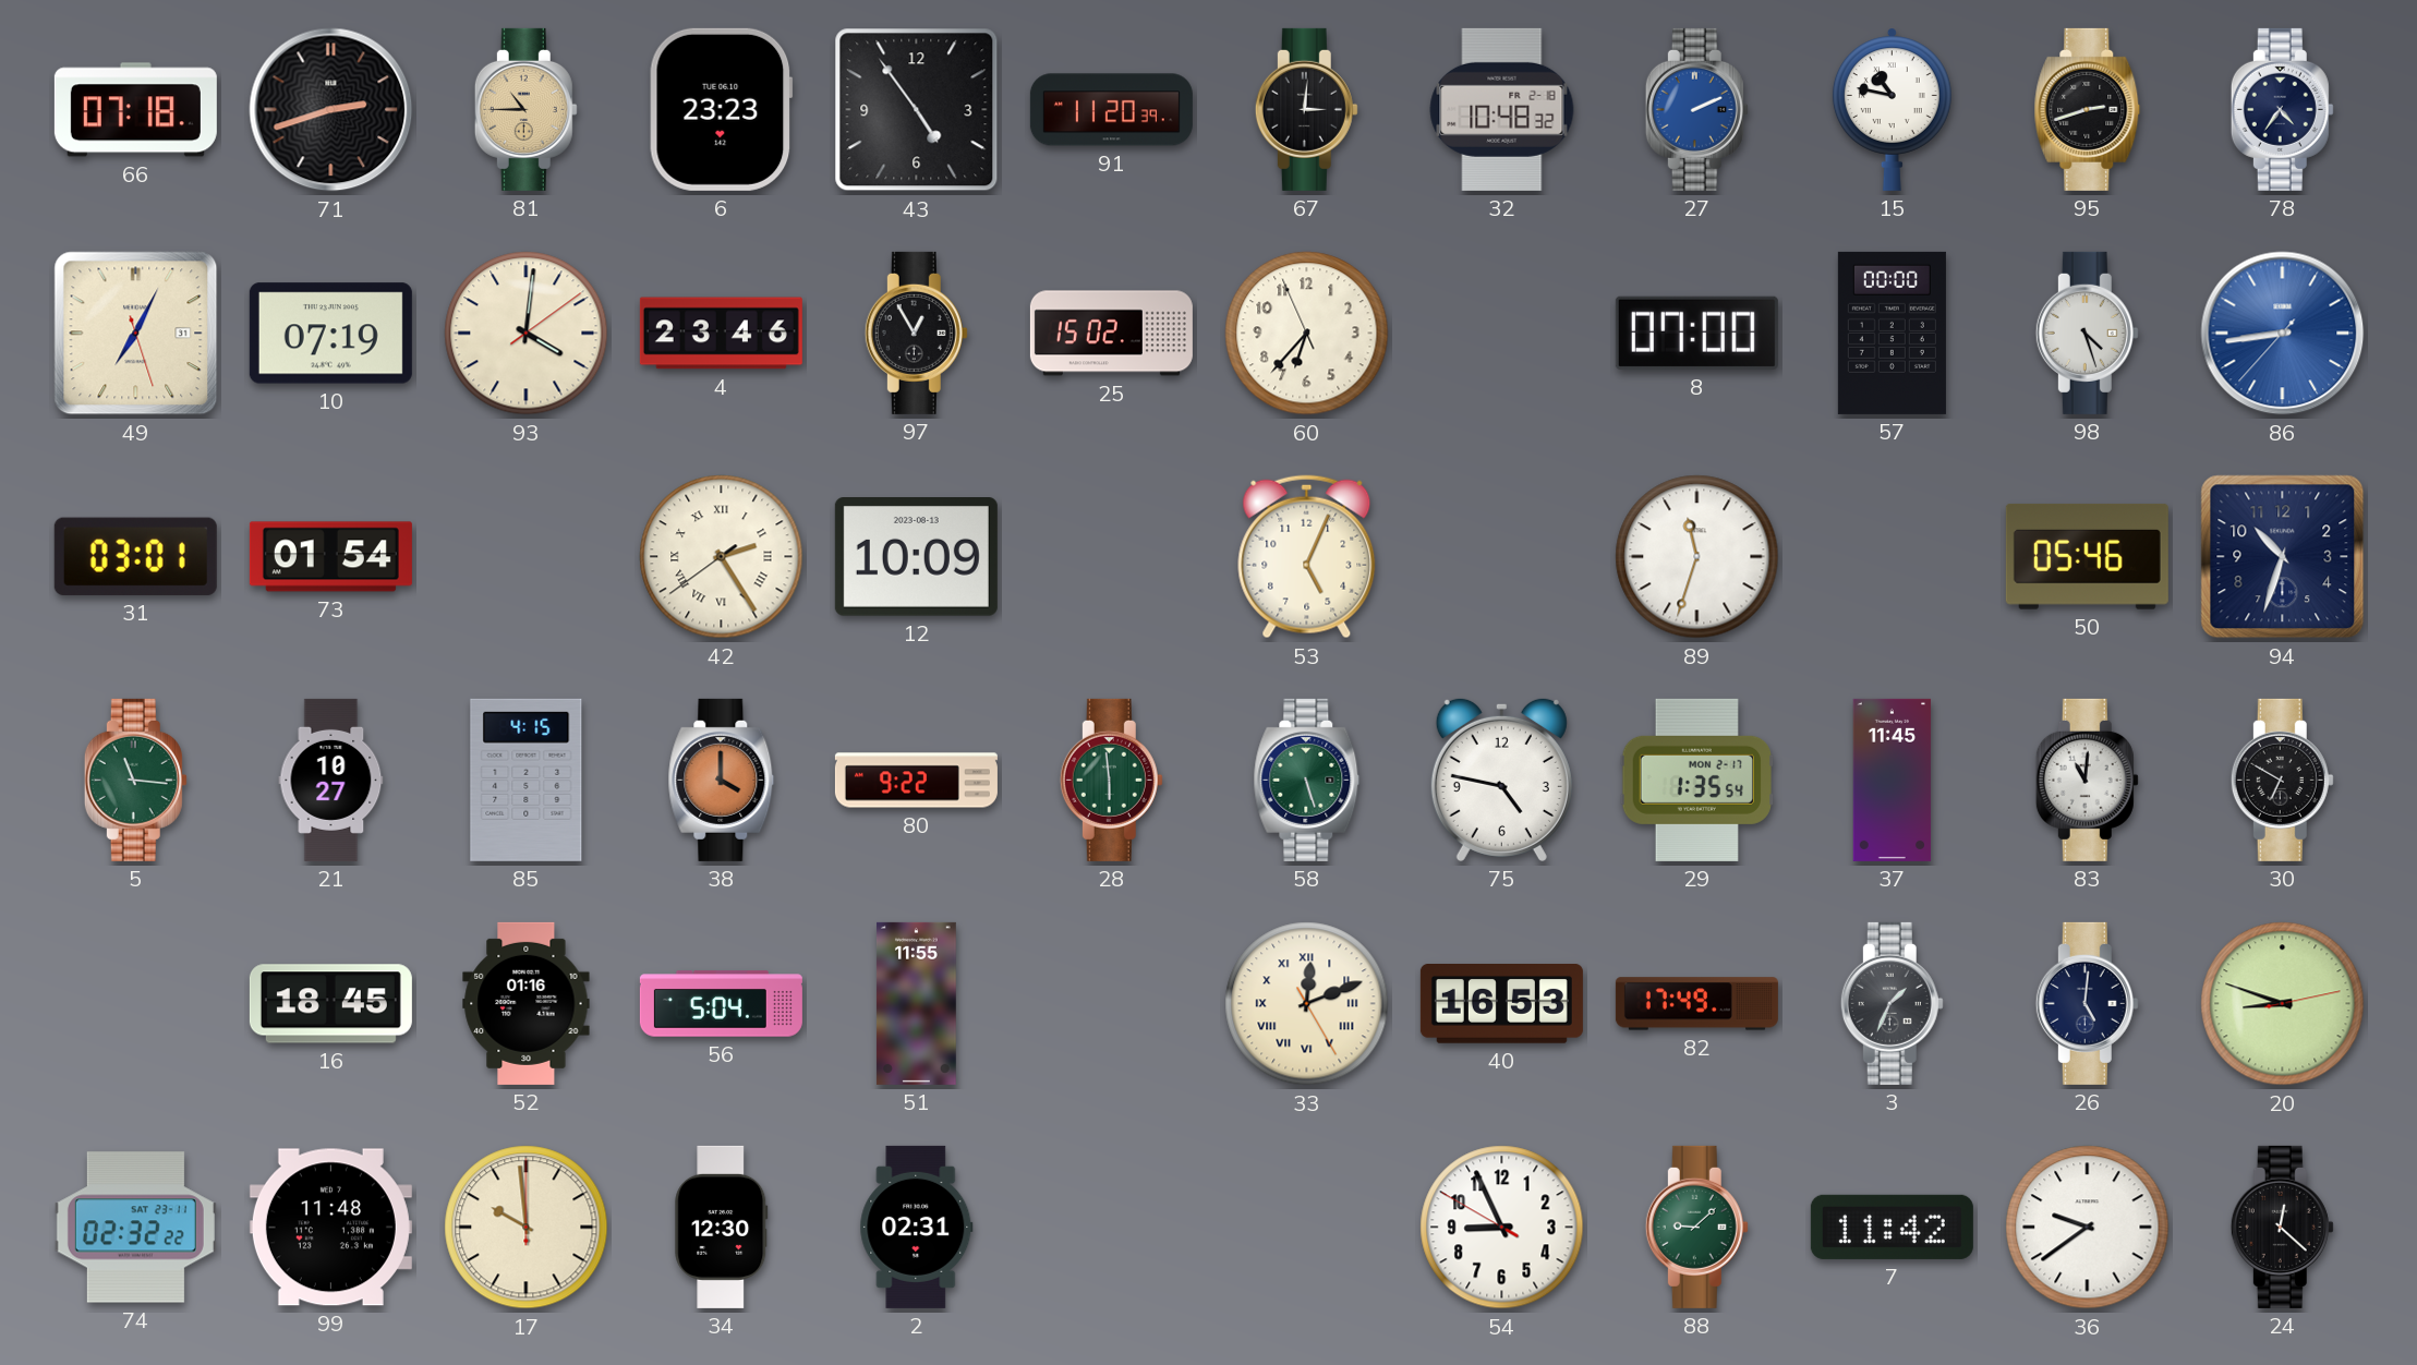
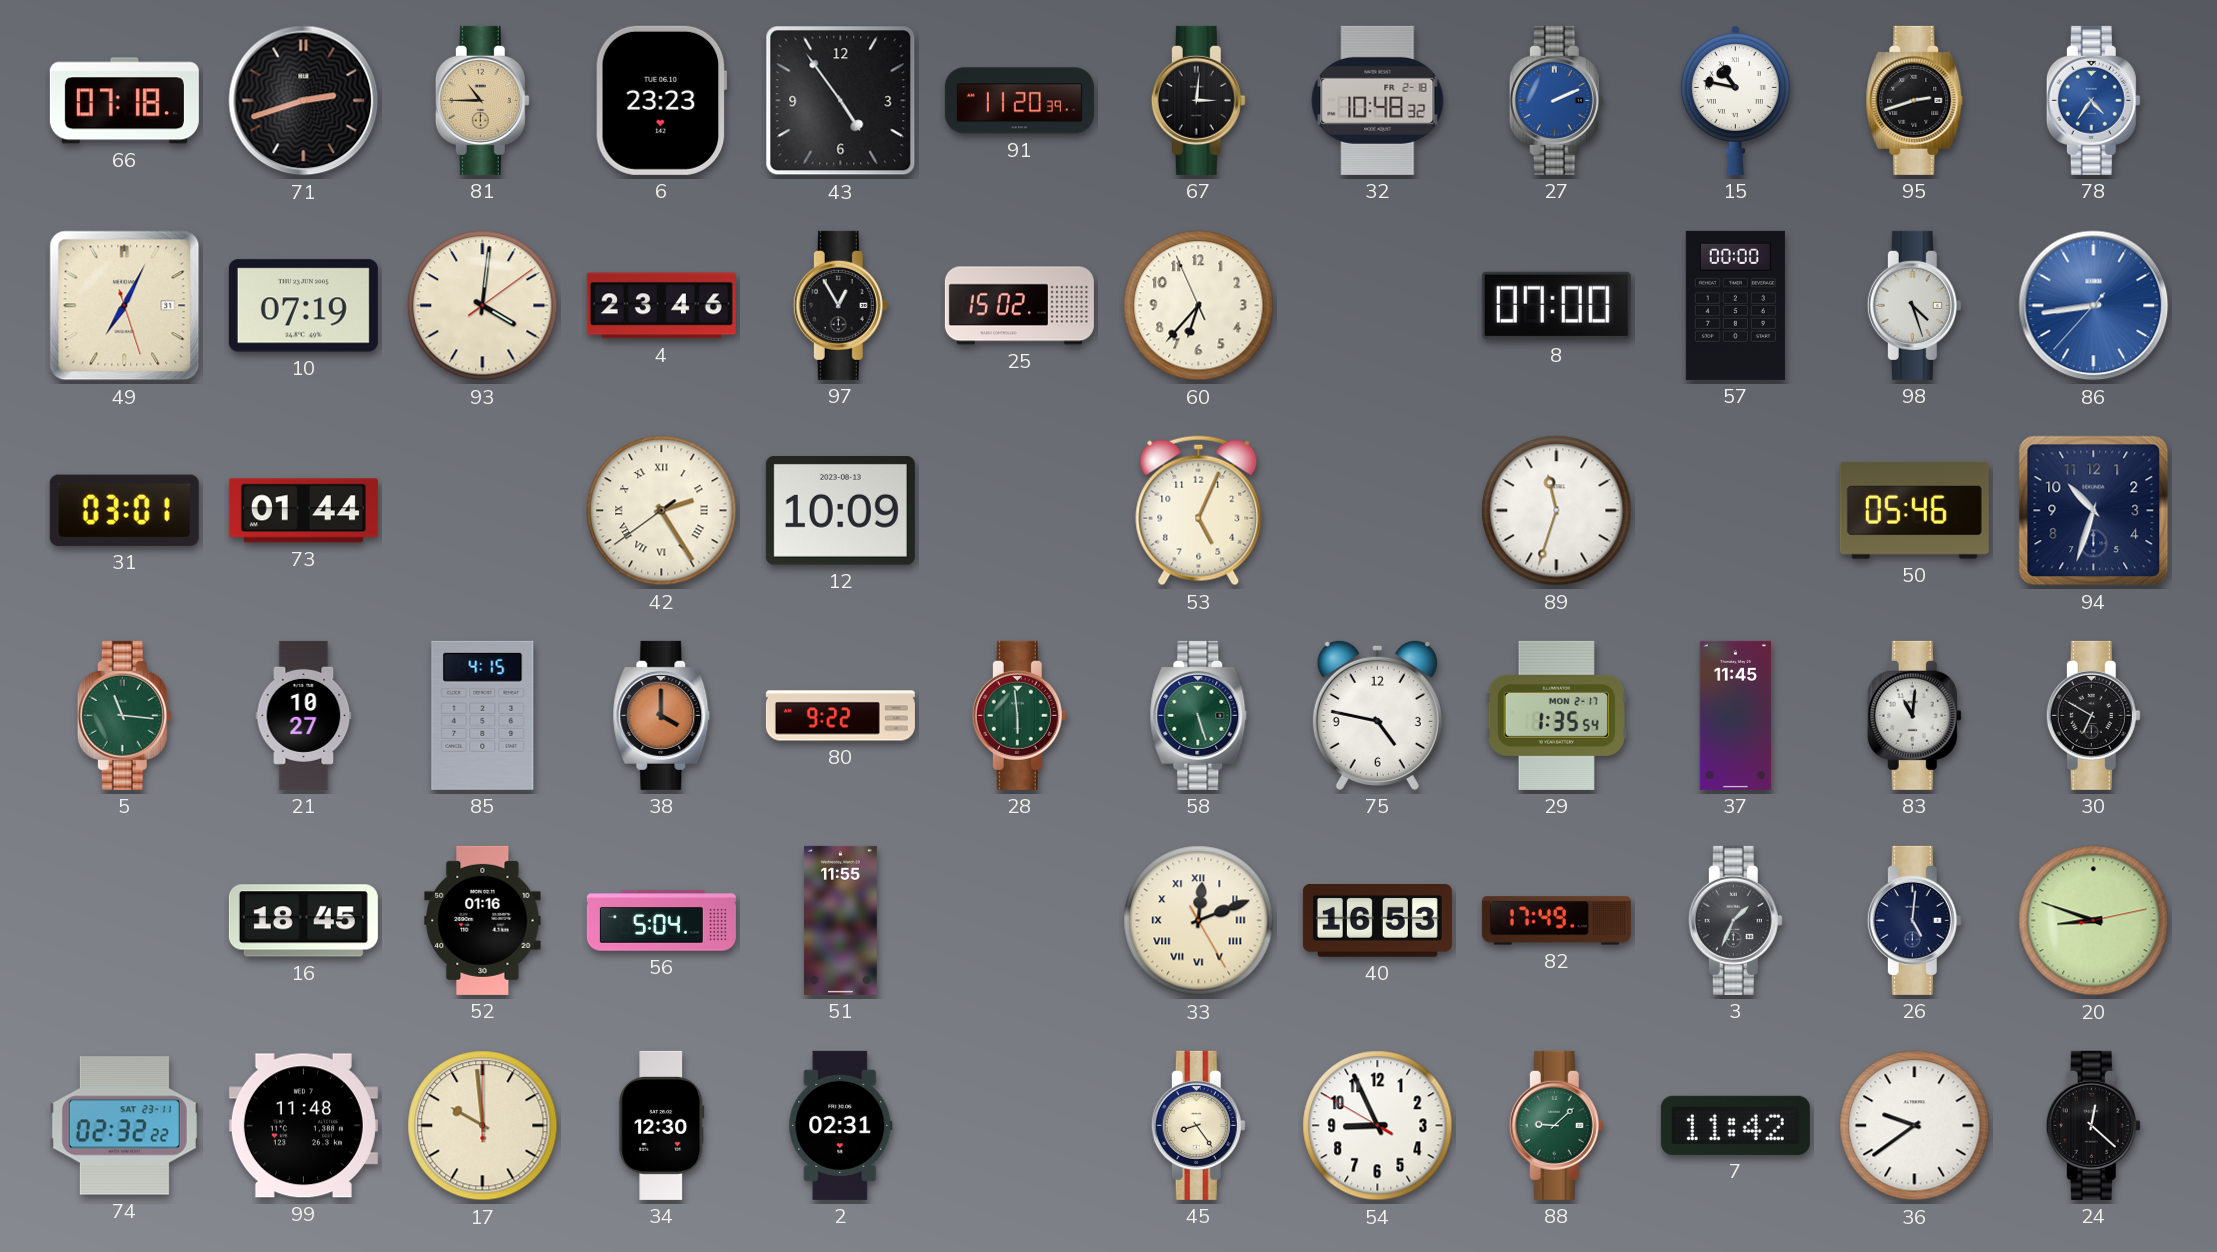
78 dial: navy -> blue
73: 01:54 -> 01:44
45: none -> 8:24
